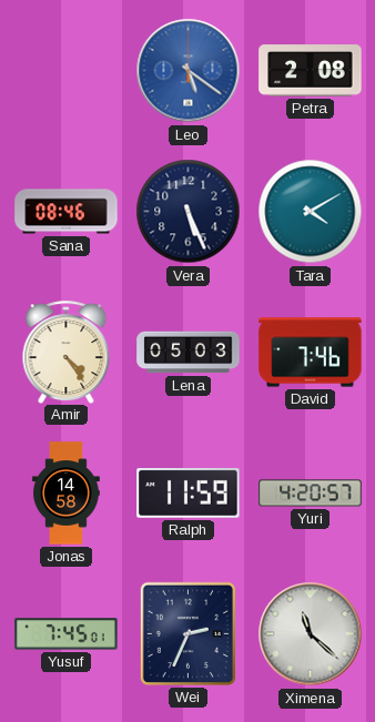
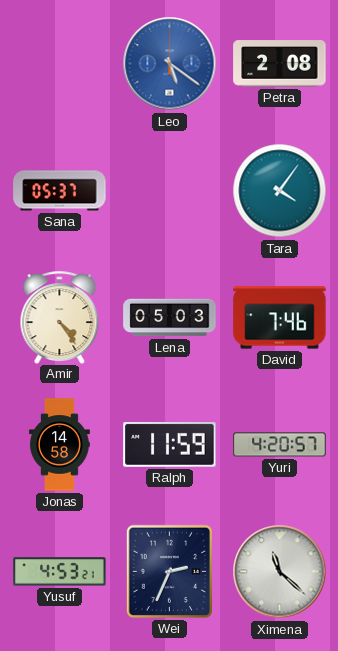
Sana: 08:46 -> 05:37
Vera: 5:26 -> none
Tara: 4:10 -> 4:06
Yusuf: 7:45 -> 4:53
